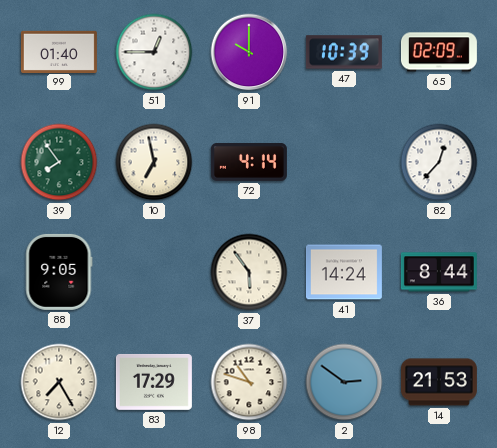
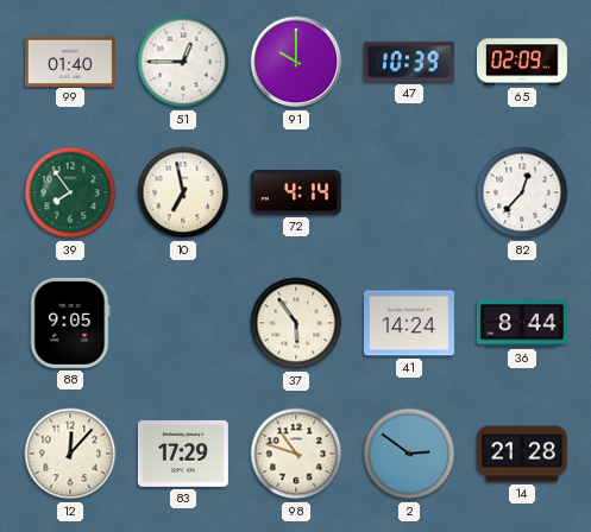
12: 7:25 -> 12:07
14: 21:53 -> 21:28
